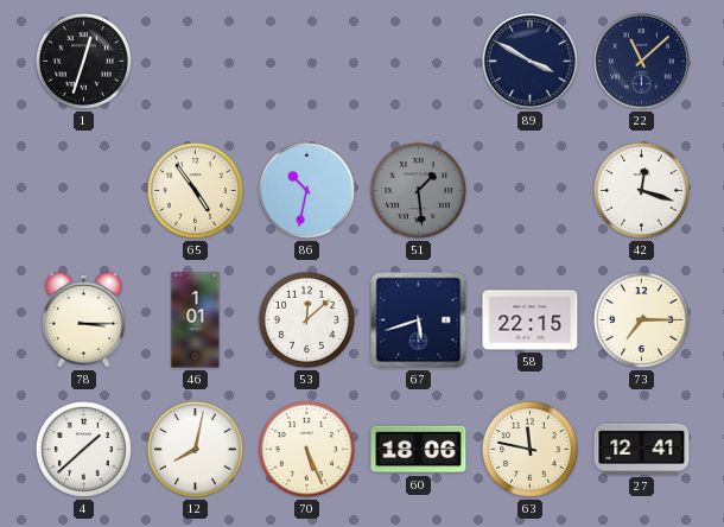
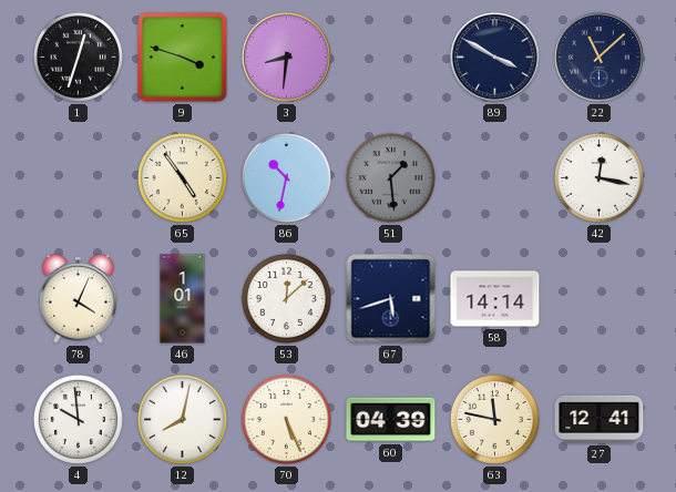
9: none -> 3:48
3: none -> 8:31
42: 12:18 -> 12:17
78: 3:15 -> 4:04
58: 22:15 -> 14:14
73: 7:15 -> none
4: 1:38 -> 9:59
60: 18:06 -> 04:39
